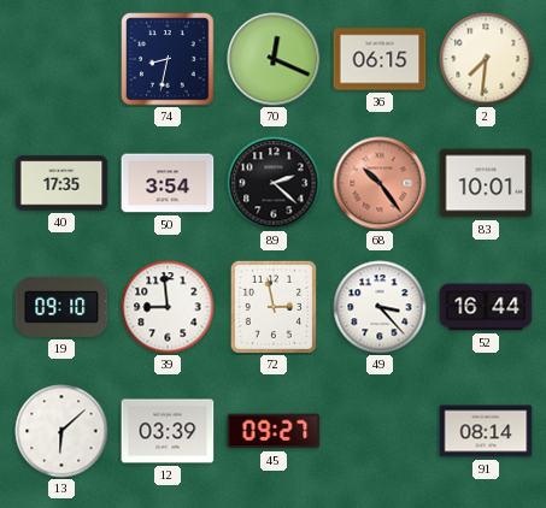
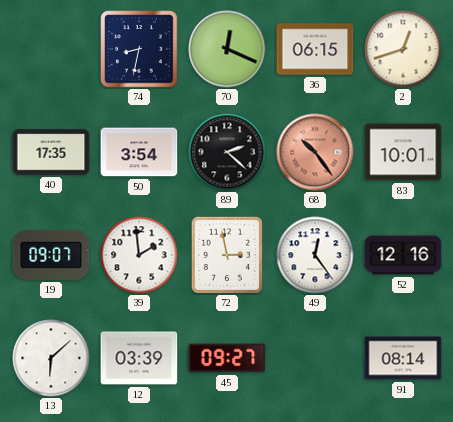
2: 7:31 -> 12:42
19: 09:10 -> 09:07
39: 8:59 -> 1:59
49: 3:23 -> 12:24
52: 16:44 -> 12:16
